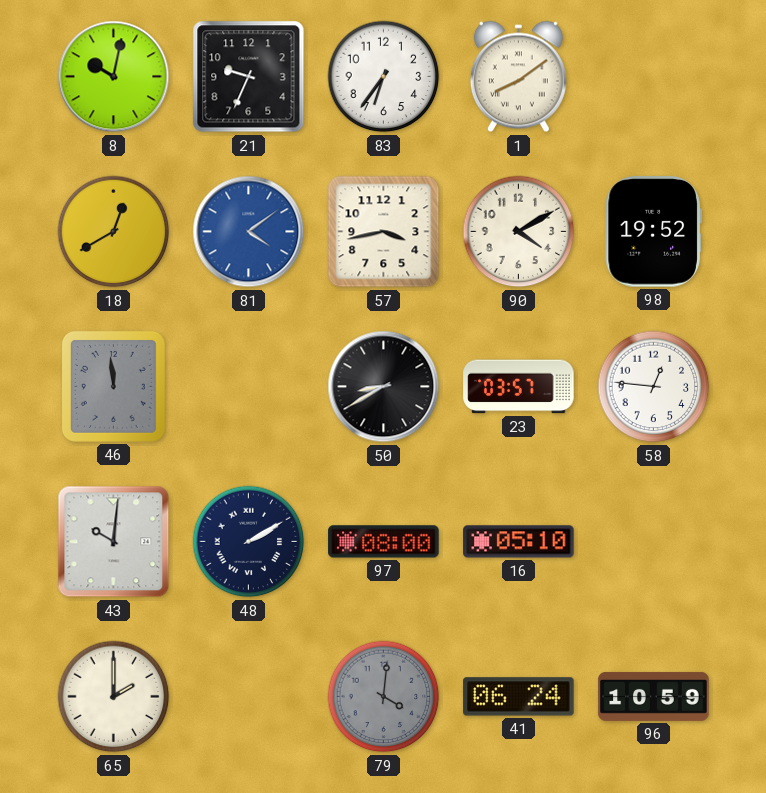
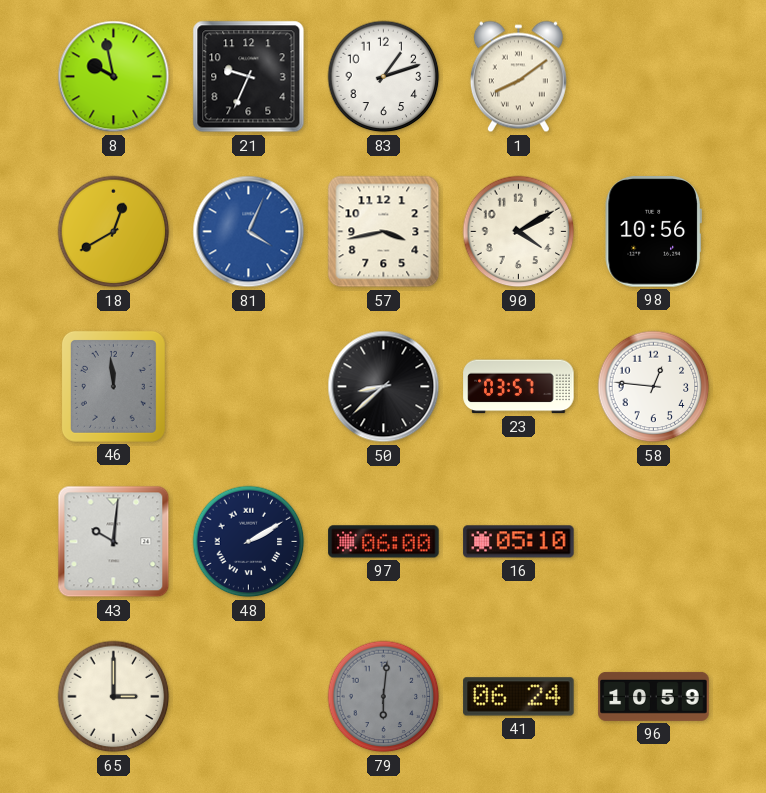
8: 10:02 -> 9:58
83: 6:36 -> 1:12
81: 4:09 -> 4:04
98: 19:52 -> 10:56
50: 8:40 -> 8:38
97: 08:00 -> 06:00
65: 2:00 -> 3:00
79: 4:01 -> 6:01
